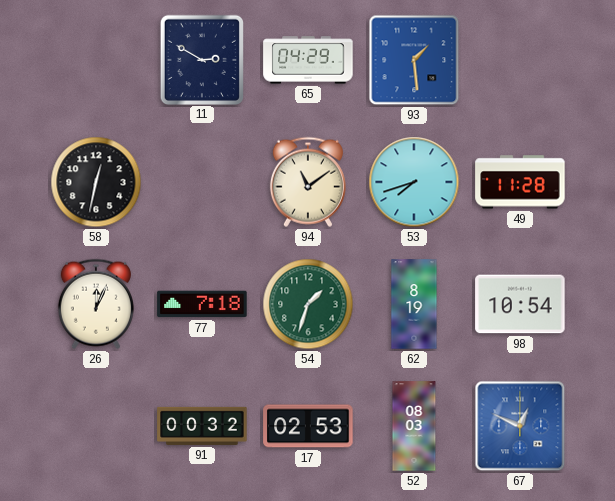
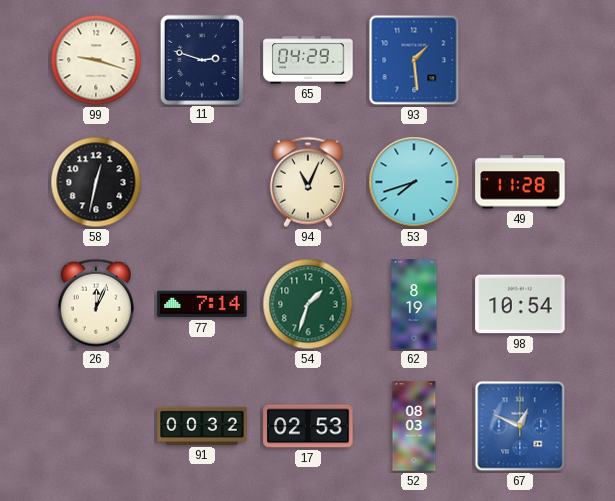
99: none -> 9:18
11: 2:50 -> 2:48
94: 11:09 -> 11:04
77: 7:18 -> 7:14
